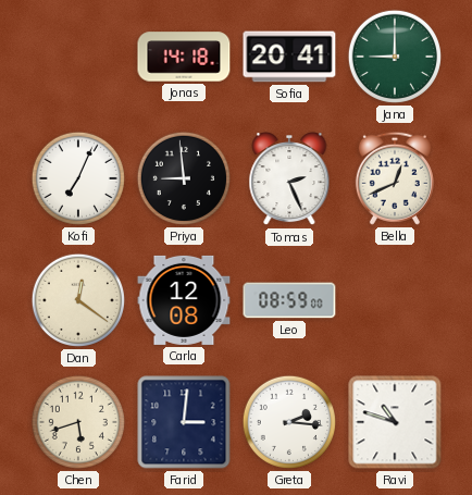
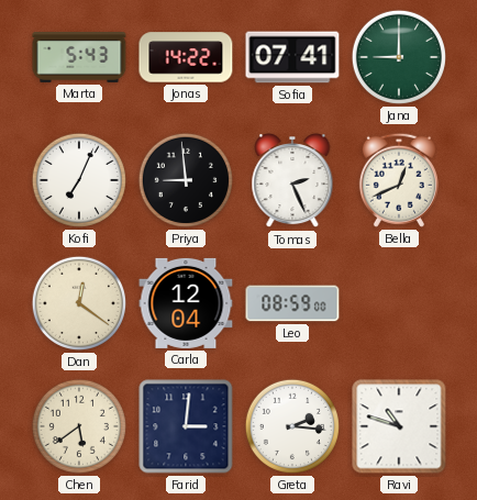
Marta: none -> 5:43
Jonas: 14:18 -> 14:22
Sofia: 20:41 -> 07:41
Carla: 12:08 -> 12:04
Chen: 5:42 -> 5:39
